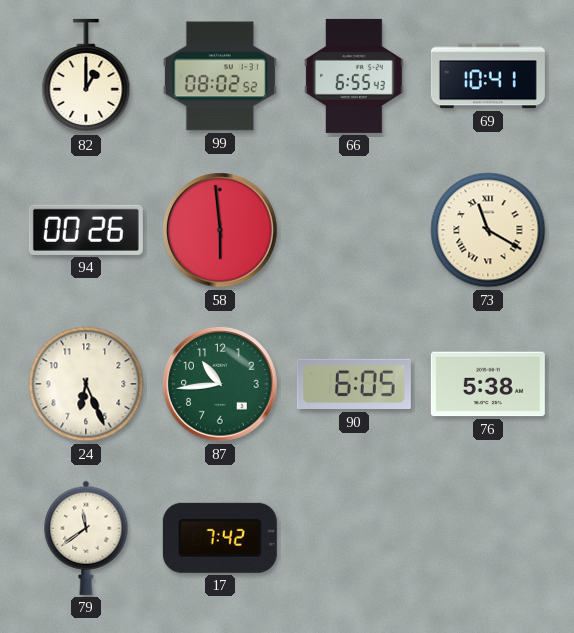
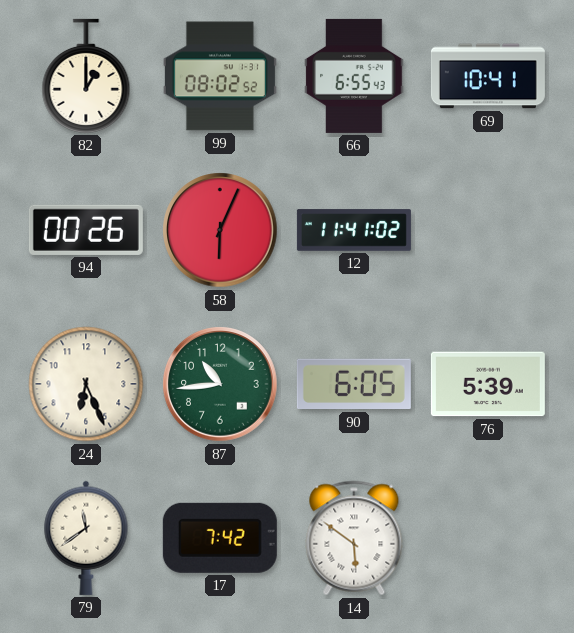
58: 5:59 -> 6:04
12: none -> 11:41
73: 11:20 -> none
76: 5:38 -> 5:39
14: none -> 5:51
